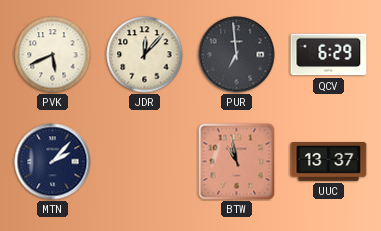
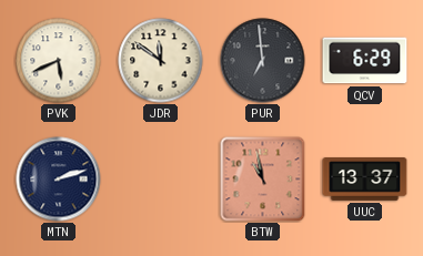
JDR: 12:07 -> 11:51
MTN: 2:07 -> 2:12
